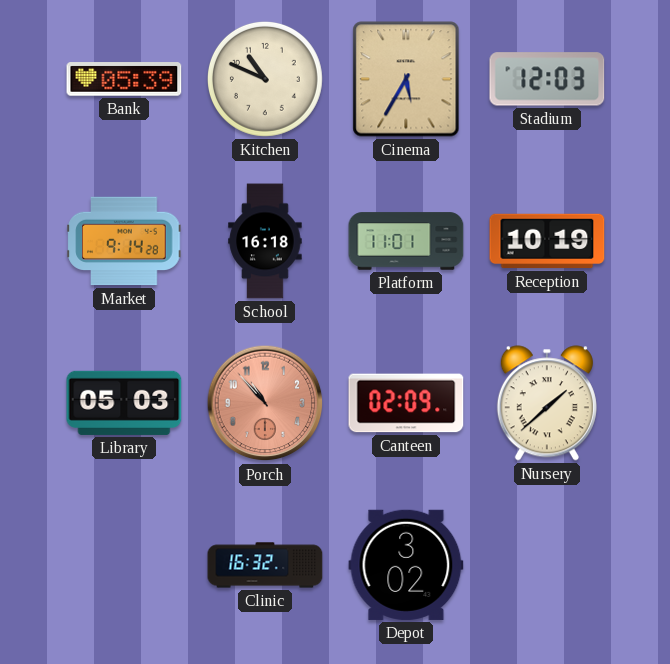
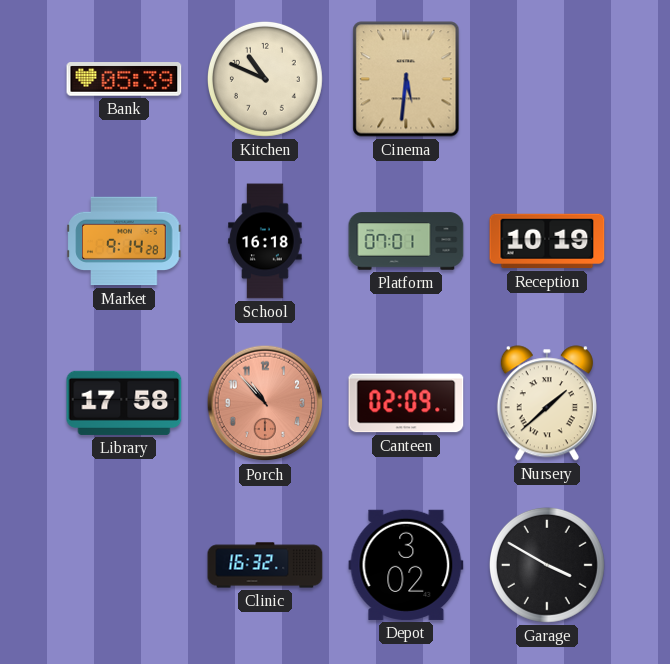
Cinema: 5:35 -> 5:31
Stadium: 12:03 -> none
Platform: 11:01 -> 07:01
Library: 05:03 -> 17:58
Garage: none -> 3:50
